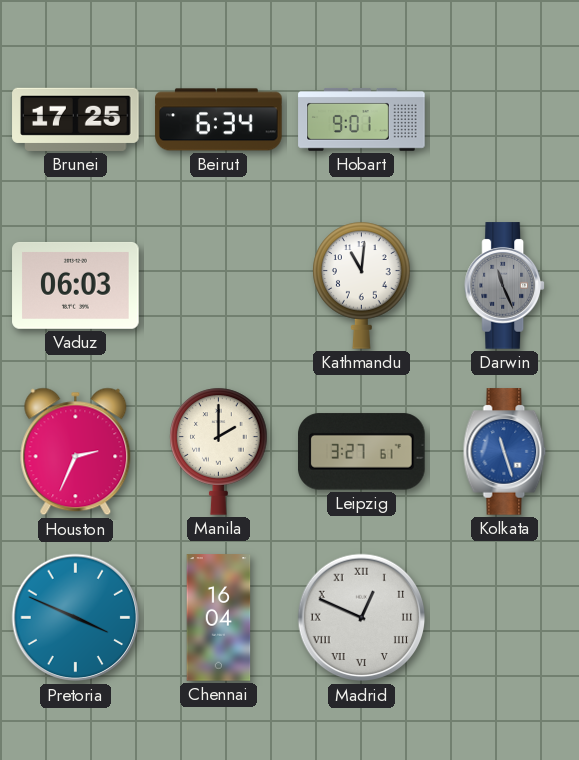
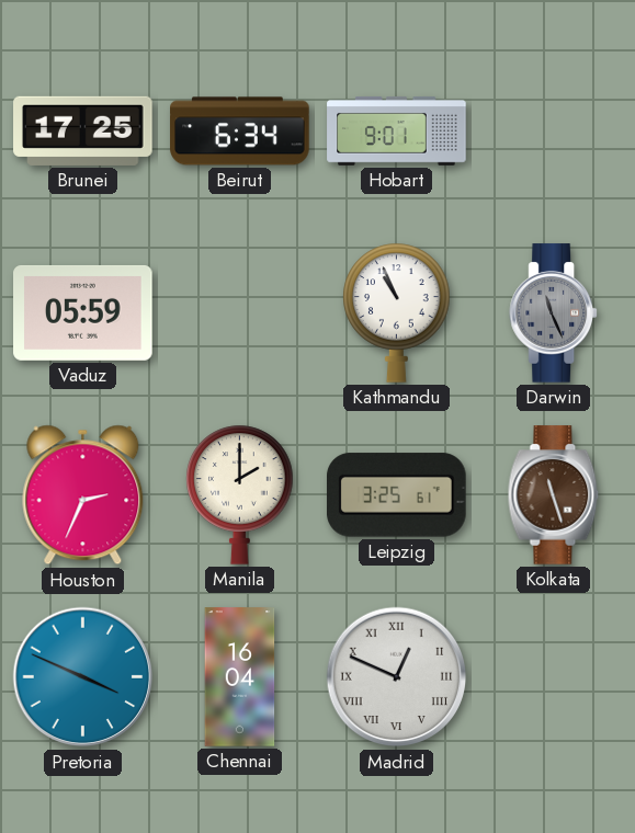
Vaduz: 06:03 -> 05:59
Kathmandu: 11:01 -> 10:56
Leipzig: 3:27 -> 3:25
Kolkata dial: blue -> brown
